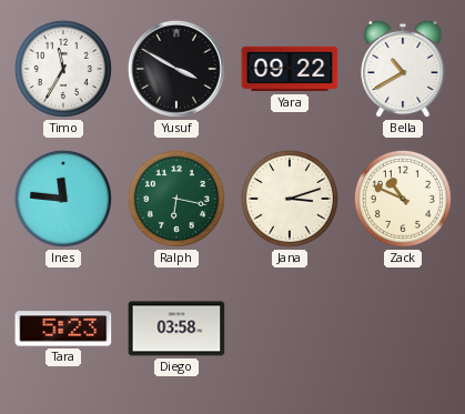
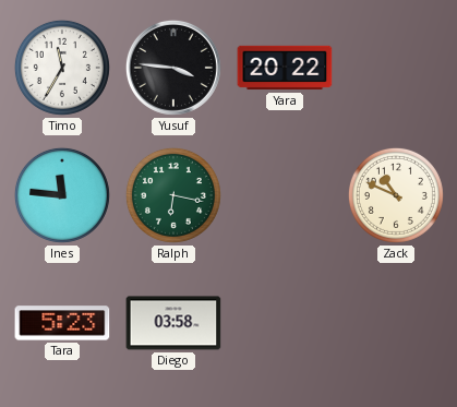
Yusuf: 3:50 -> 3:46
Yara: 09:22 -> 20:22
Bella: 10:40 -> none
Jana: 3:12 -> none
